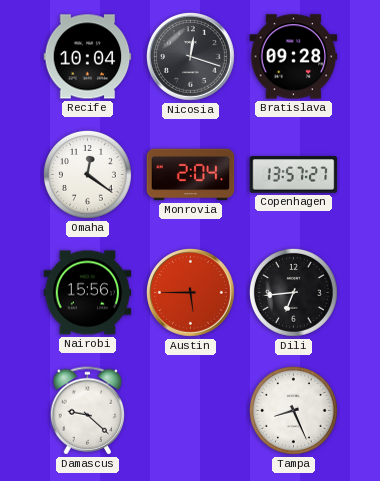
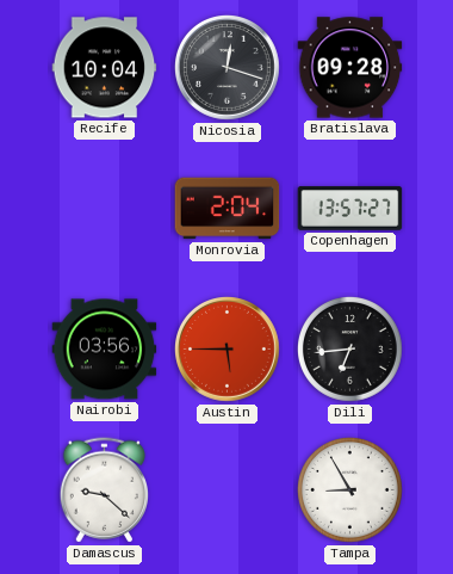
Omaha: 12:21 -> none
Nairobi: 15:56 -> 03:56
Tampa: 8:26 -> 8:55
